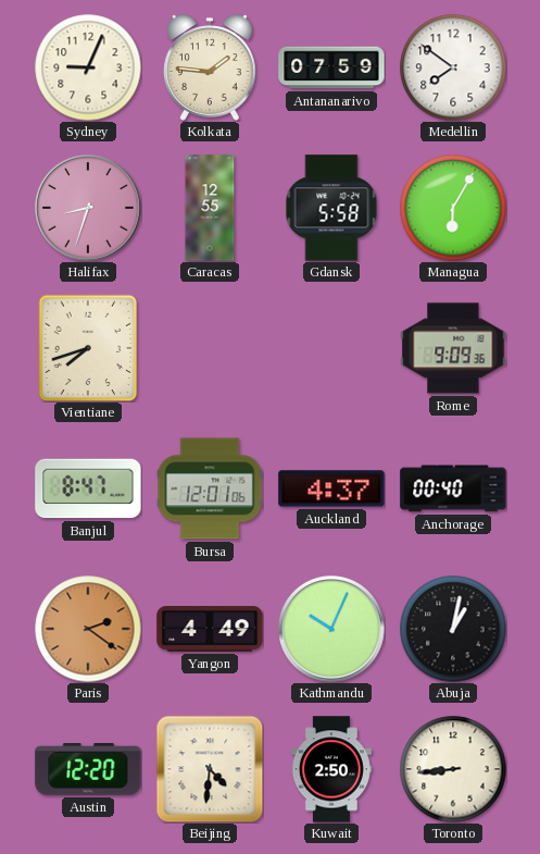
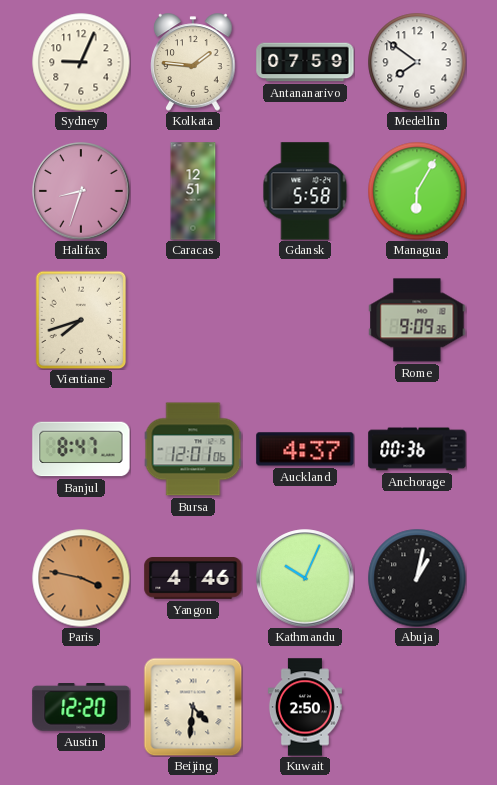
Caracas: 12:55 -> 12:51
Anchorage: 00:40 -> 00:36
Paris: 2:21 -> 3:47
Yangon: 4:49 -> 4:46
Toronto: 8:44 -> none
